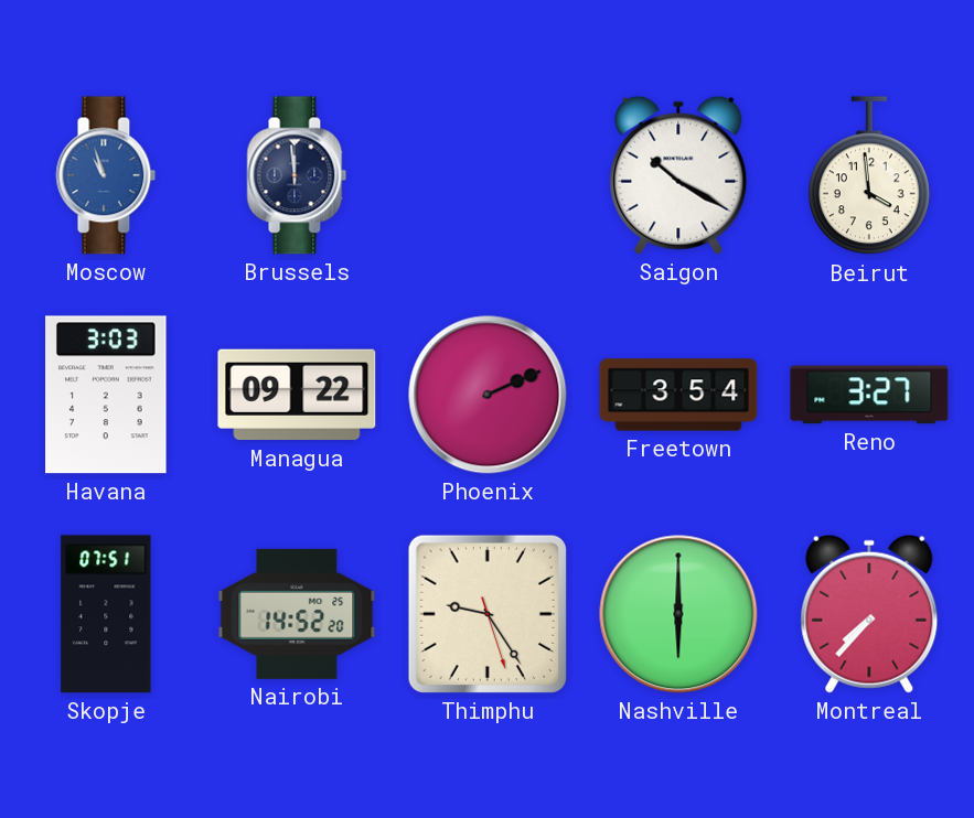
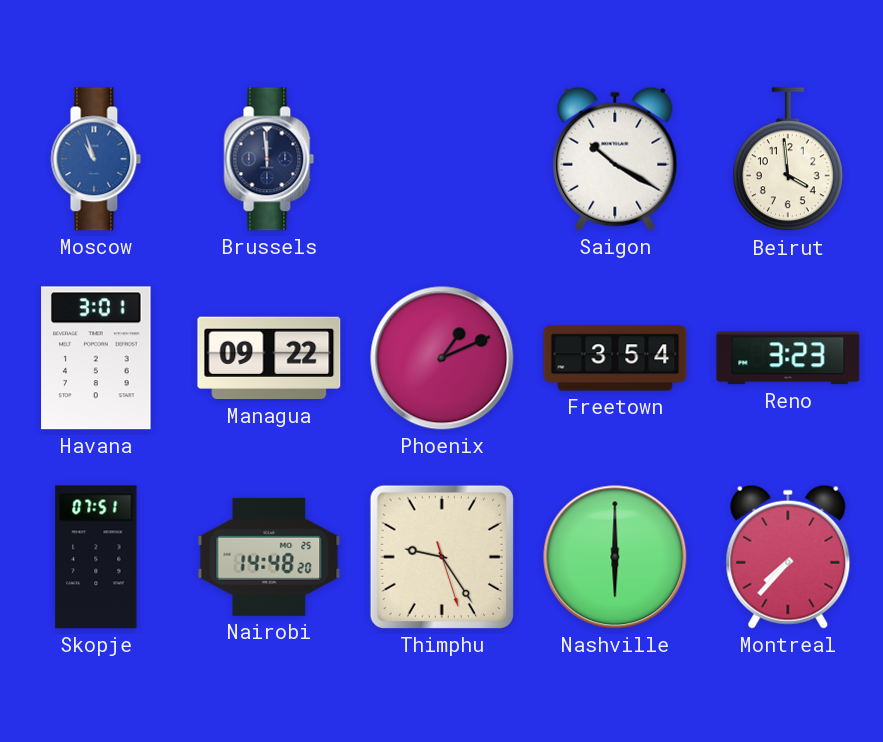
Havana: 3:03 -> 3:01
Phoenix: 2:11 -> 1:11
Reno: 3:27 -> 3:23
Nairobi: 14:52 -> 14:48
